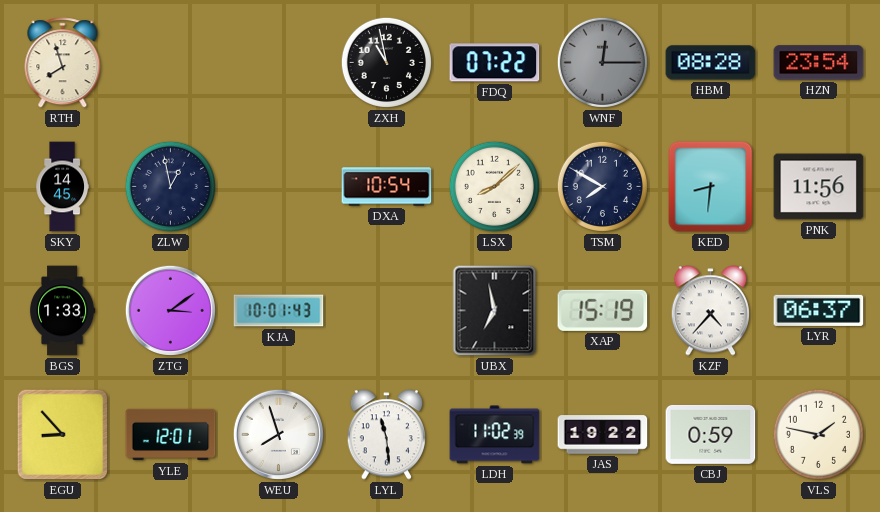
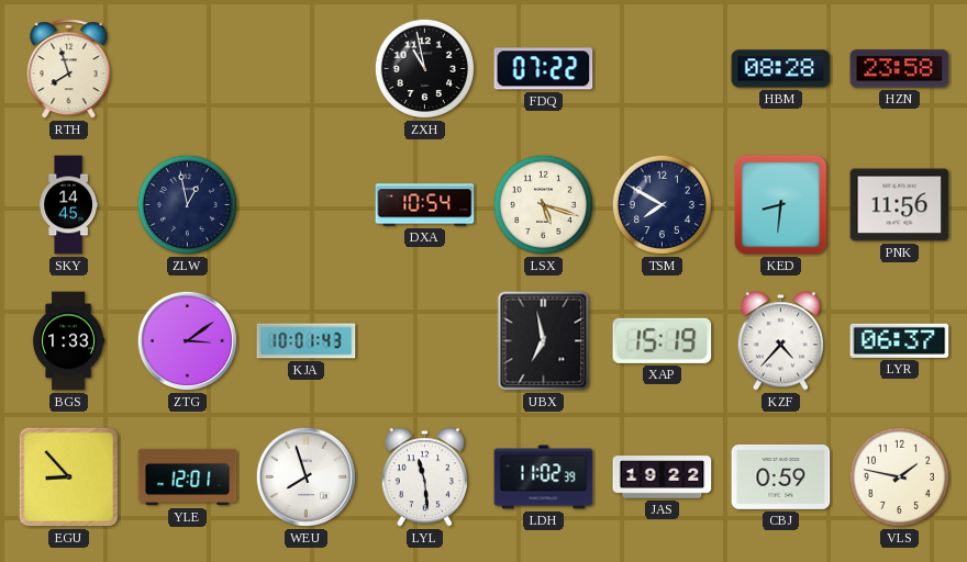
WNF: 12:15 -> none
HZN: 23:54 -> 23:58
LSX: 8:08 -> 5:18
